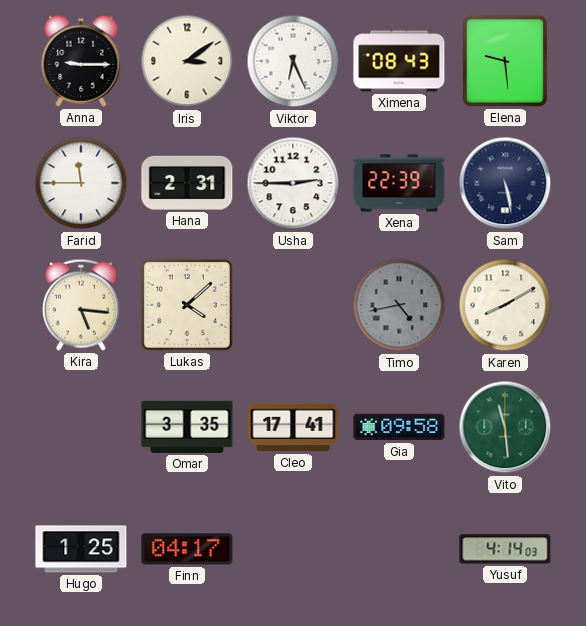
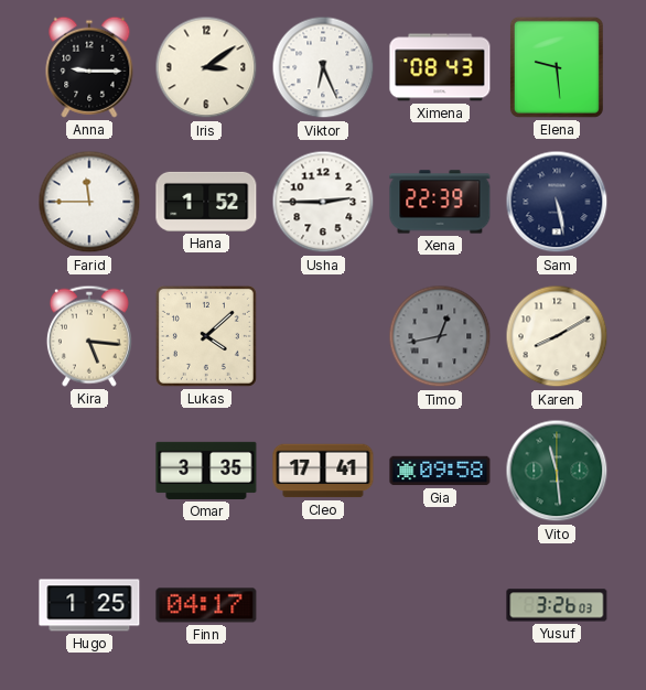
Hana: 2:31 -> 1:52
Timo: 4:43 -> 12:43
Yusuf: 4:14 -> 3:26
